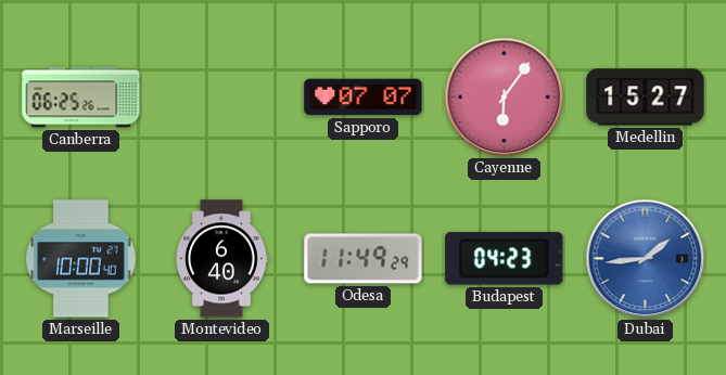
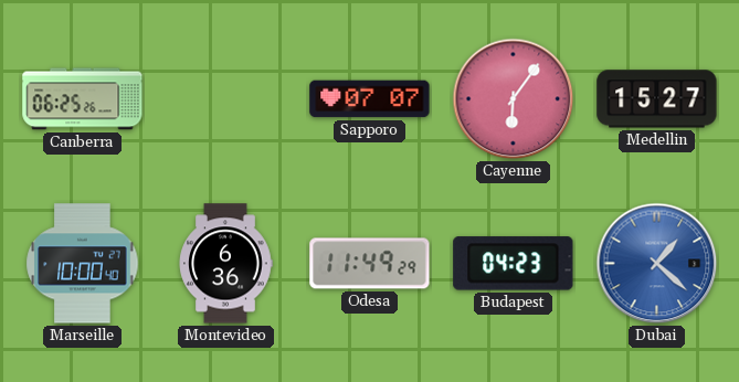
Montevideo: 6:40 -> 6:36
Dubai: 1:44 -> 1:22
